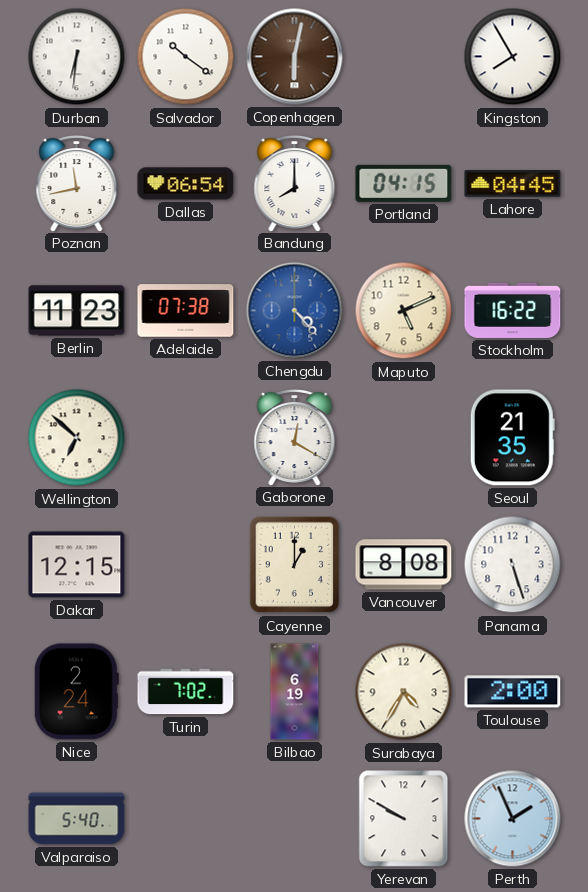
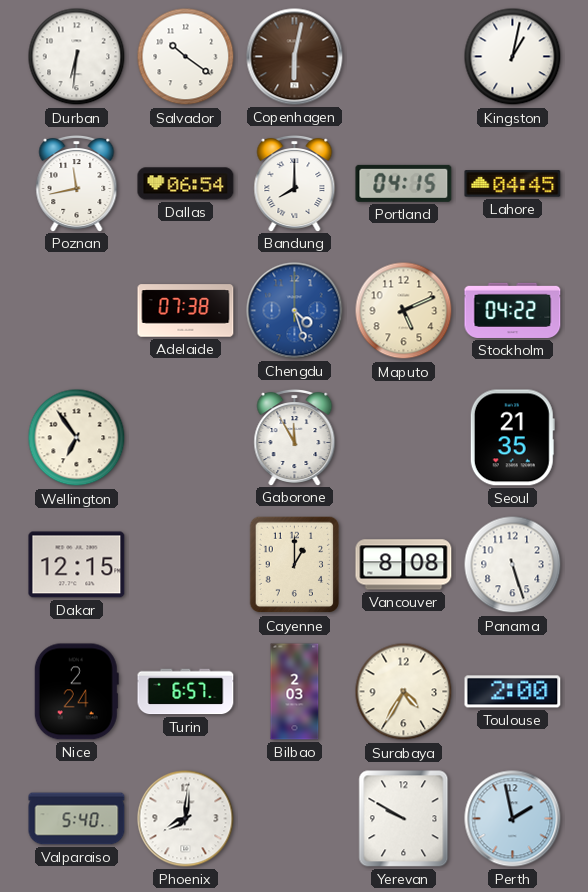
Kingston: 7:55 -> 1:02
Berlin: 11:23 -> none
Chengdu: 4:23 -> 4:27
Stockholm: 16:22 -> 04:22
Wellington: 6:52 -> 6:54
Gaborone: 12:20 -> 11:55
Turin: 7:02 -> 6:57
Bilbao: 6:19 -> 2:03
Phoenix: none -> 8:01
Perth: 1:56 -> 1:58
